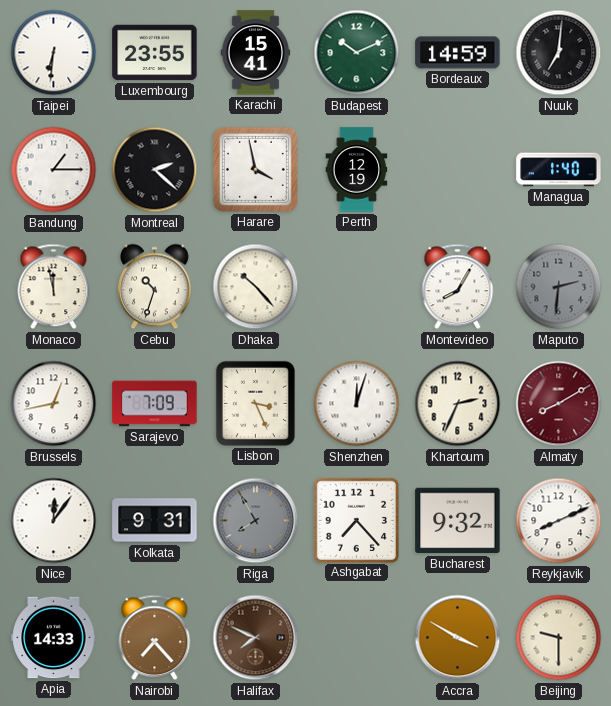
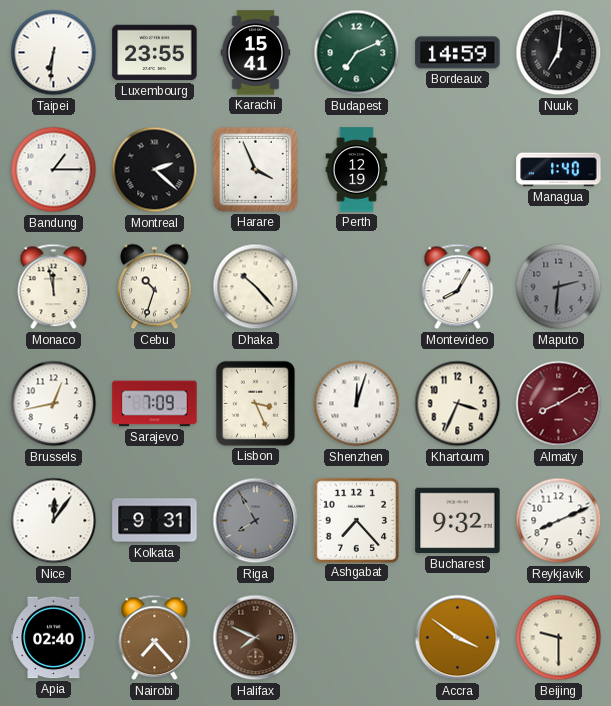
Budapest: 10:11 -> 7:11
Harare: 3:58 -> 3:56
Khartoum: 2:34 -> 3:34
Apia: 14:33 -> 02:40
Accra: 3:50 -> 3:51
